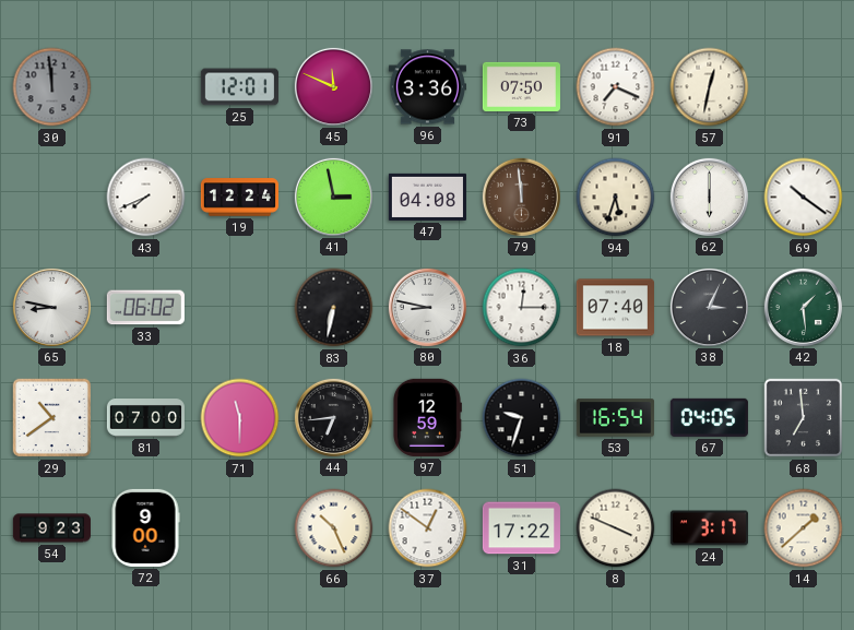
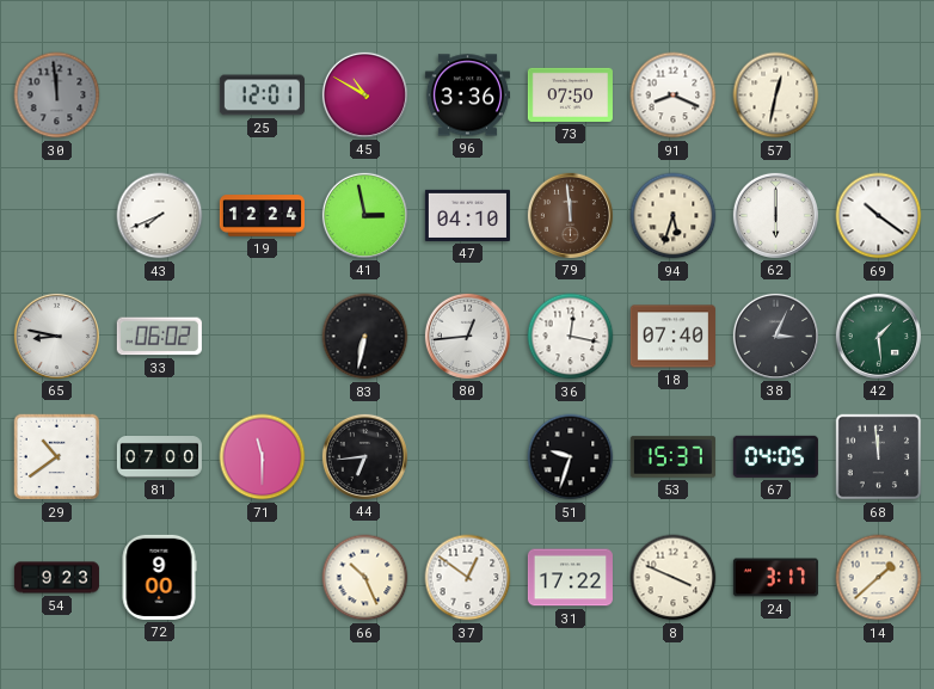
45: 11:49 -> 10:50
91: 7:19 -> 8:19
47: 04:08 -> 04:10
80: 8:47 -> 12:44
36: 12:15 -> 12:17
97: 12:59 -> none
53: 16:54 -> 15:37
68: 6:59 -> 11:59
